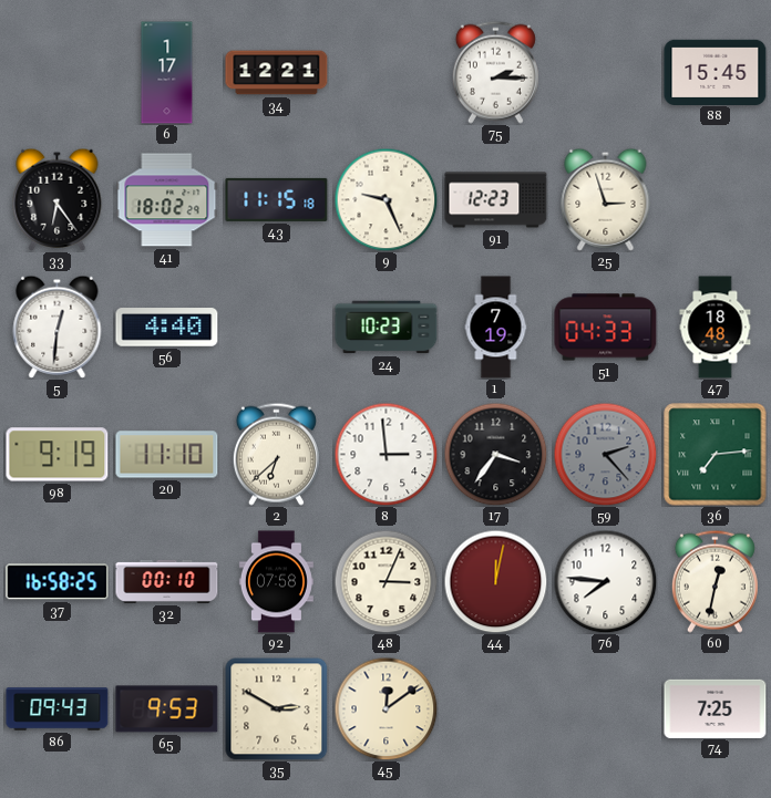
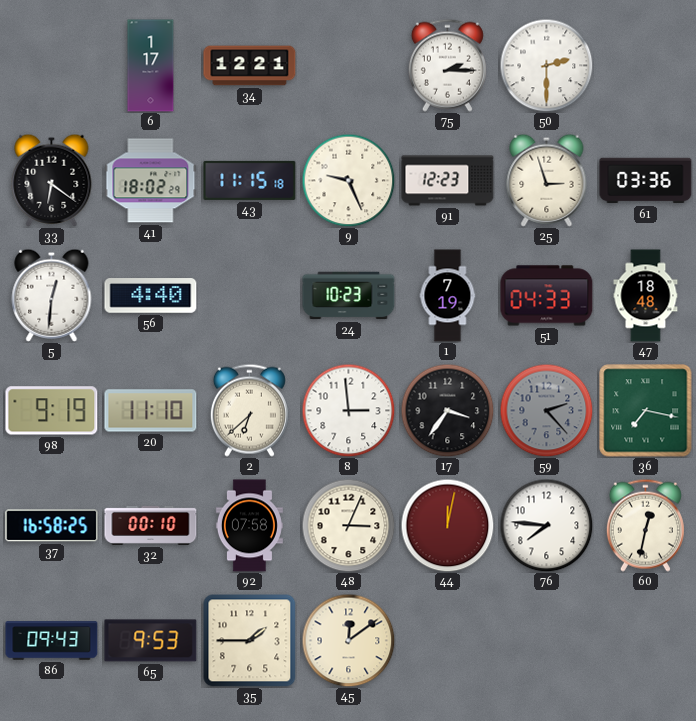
50: none -> 2:30
88: 15:45 -> none
33: 6:24 -> 6:21
61: none -> 03:36
36: 7:14 -> 7:17
35: 2:50 -> 1:45
74: 7:25 -> none
